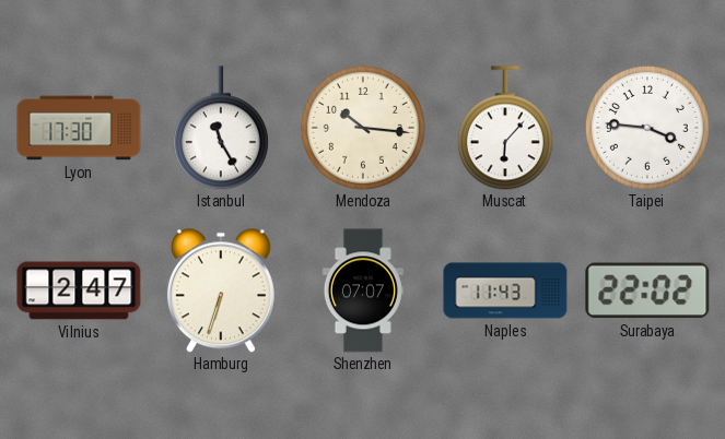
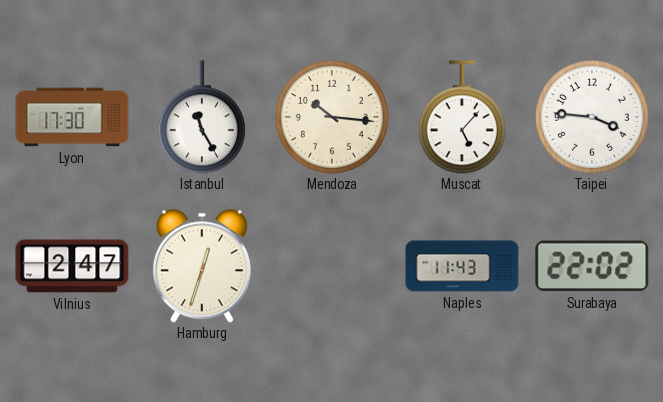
Muscat: 6:07 -> 5:07
Hamburg: 6:33 -> 12:33
Shenzhen: 07:07 -> none
